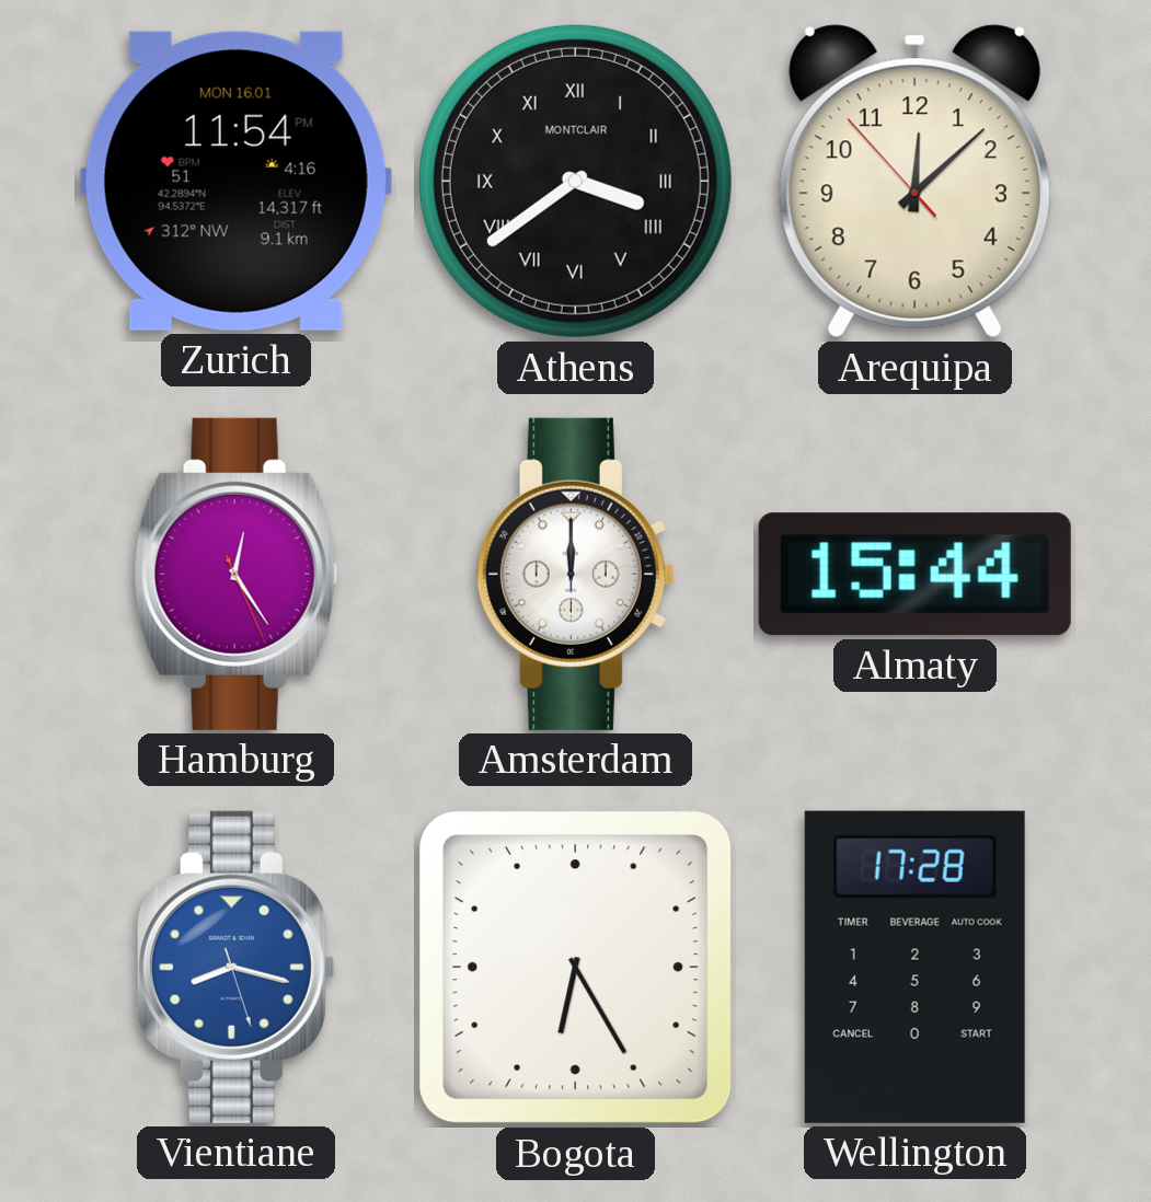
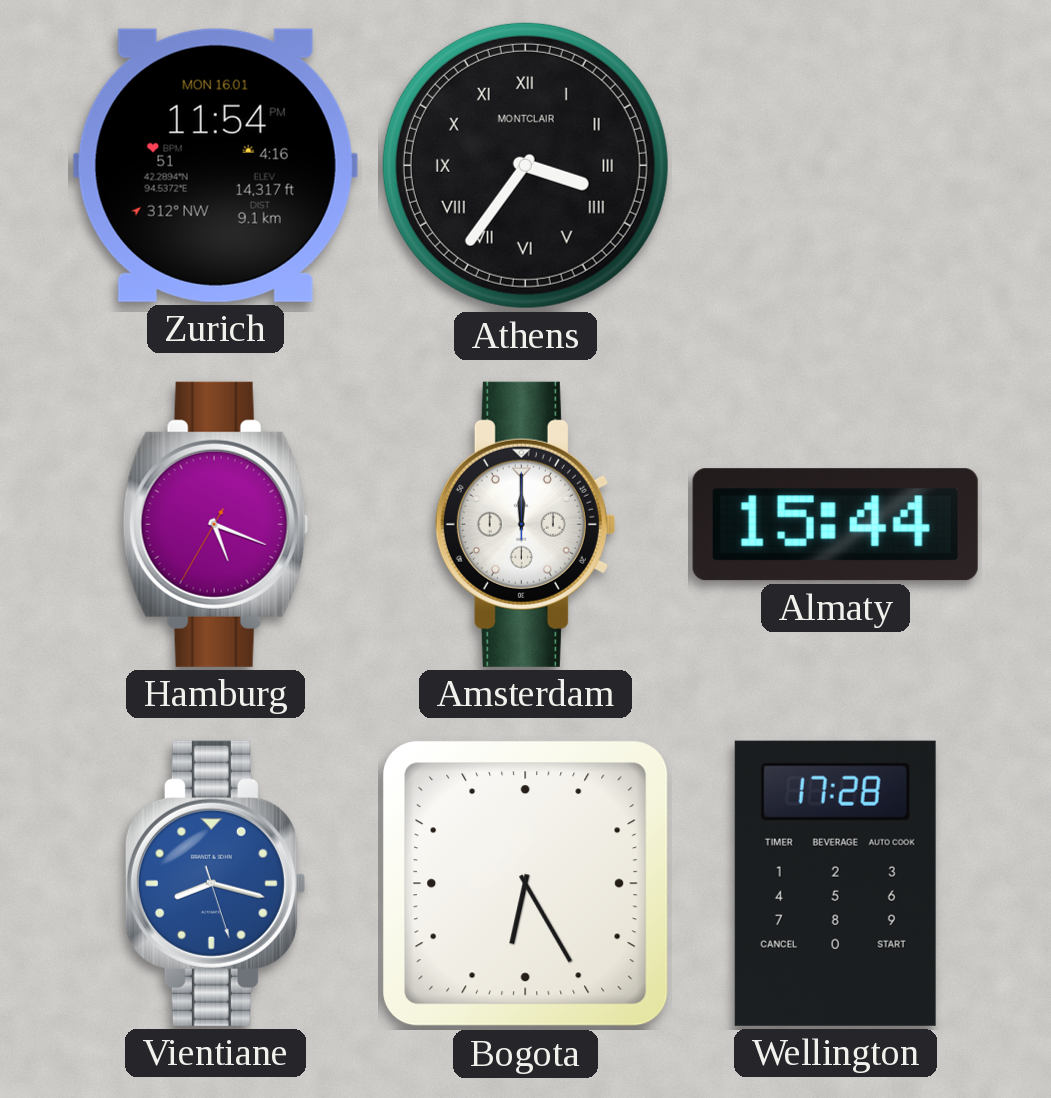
Athens: 3:39 -> 3:36
Arequipa: 12:07 -> none
Hamburg: 12:24 -> 5:18
